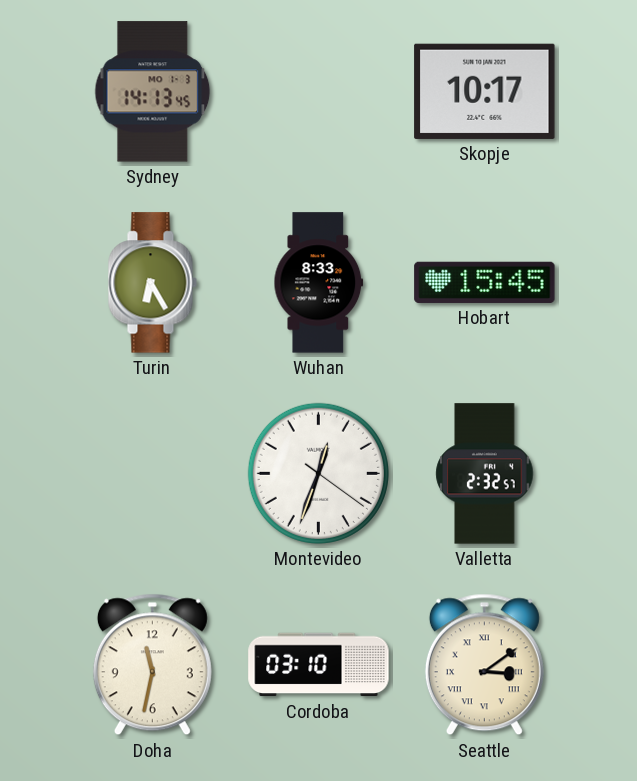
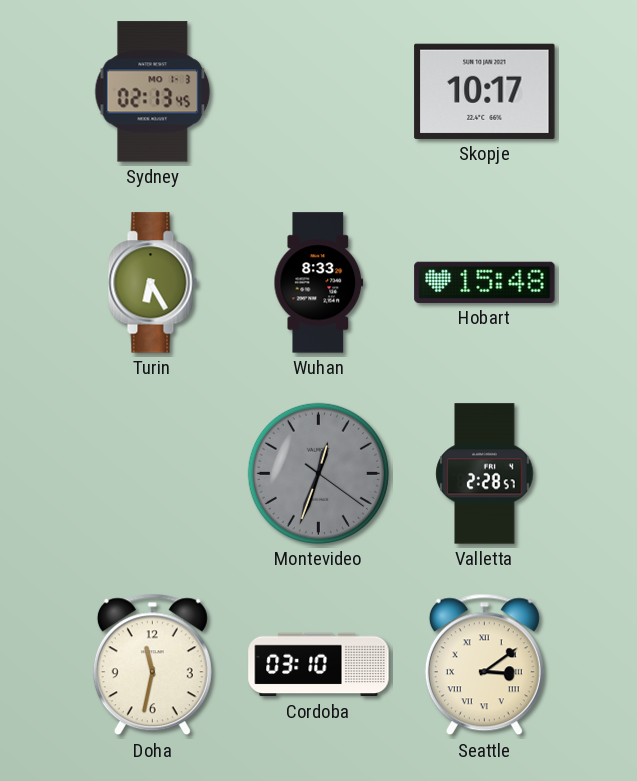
Sydney: 14:13 -> 02:13
Hobart: 15:45 -> 15:48
Montevideo dial: white -> grey
Valletta: 2:32 -> 2:28
